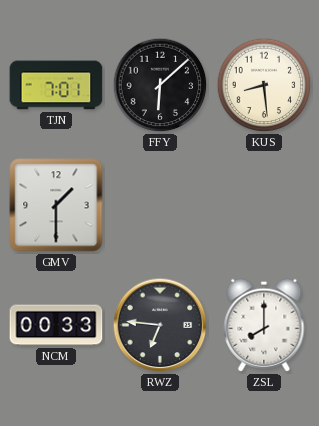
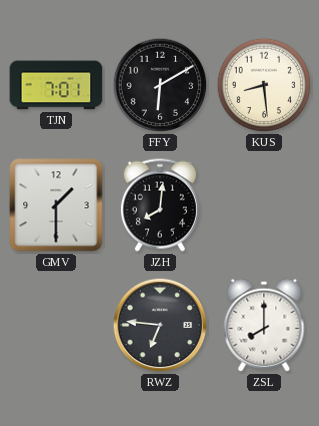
FFY: 6:08 -> 6:10
JZH: none -> 8:01
NCM: 00:33 -> none
